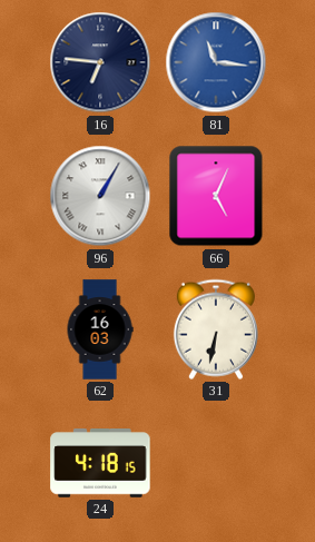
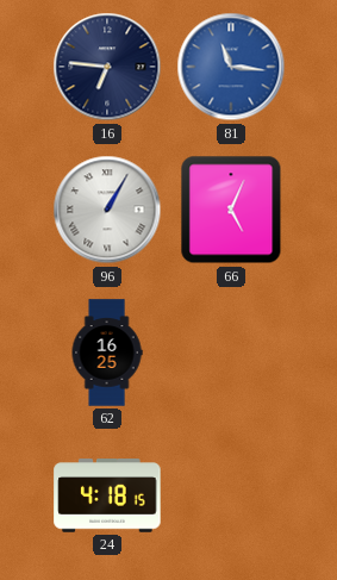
62: 16:03 -> 16:25
31: 6:32 -> none
